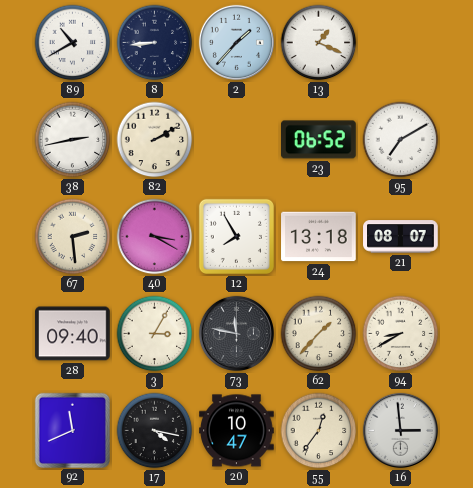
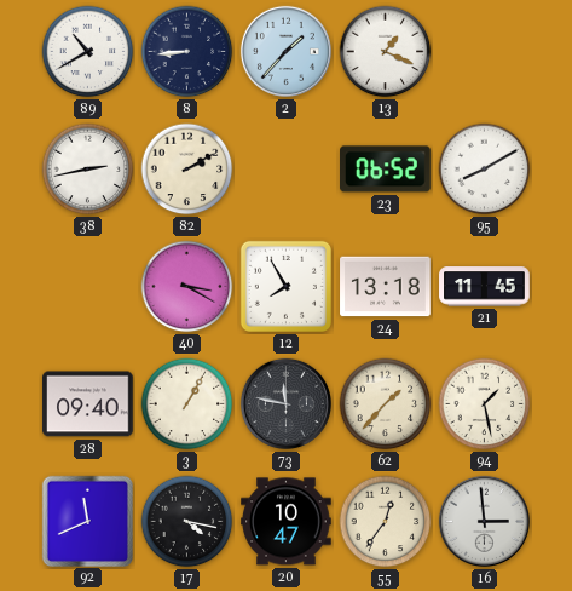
95: 7:10 -> 8:10
67: 2:29 -> none
21: 08:07 -> 11:45
3: 3:05 -> 1:05
94: 8:40 -> 1:28
